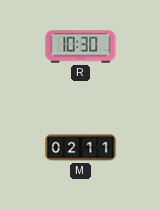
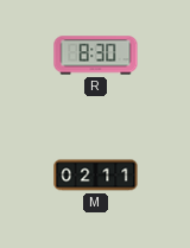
R: 10:30 -> 8:30
